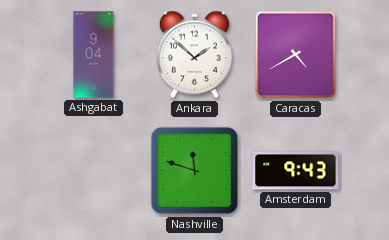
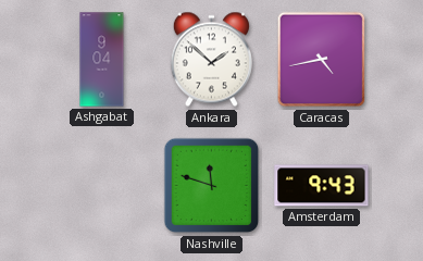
Caracas: 4:40 -> 4:43
